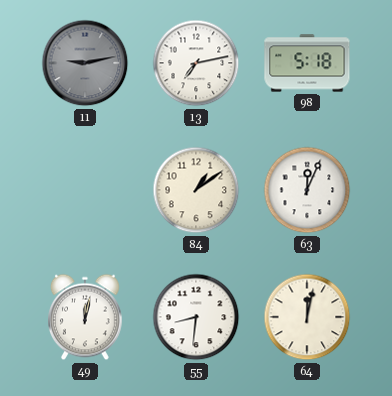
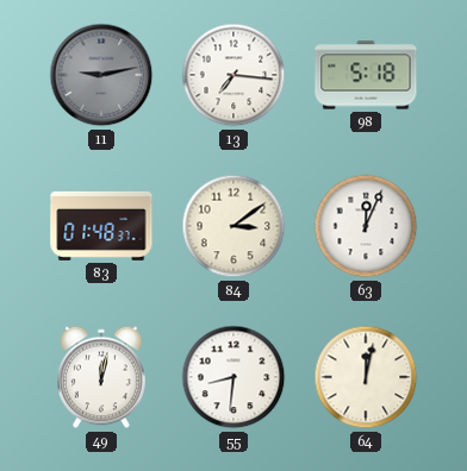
13: 7:13 -> 7:16
83: none -> 01:48
84: 1:09 -> 3:09
